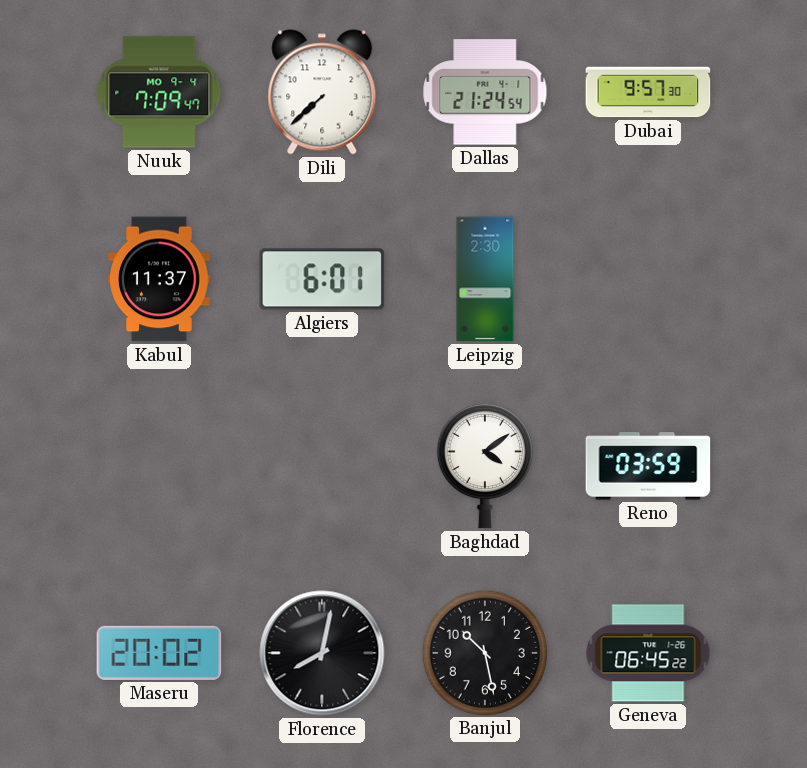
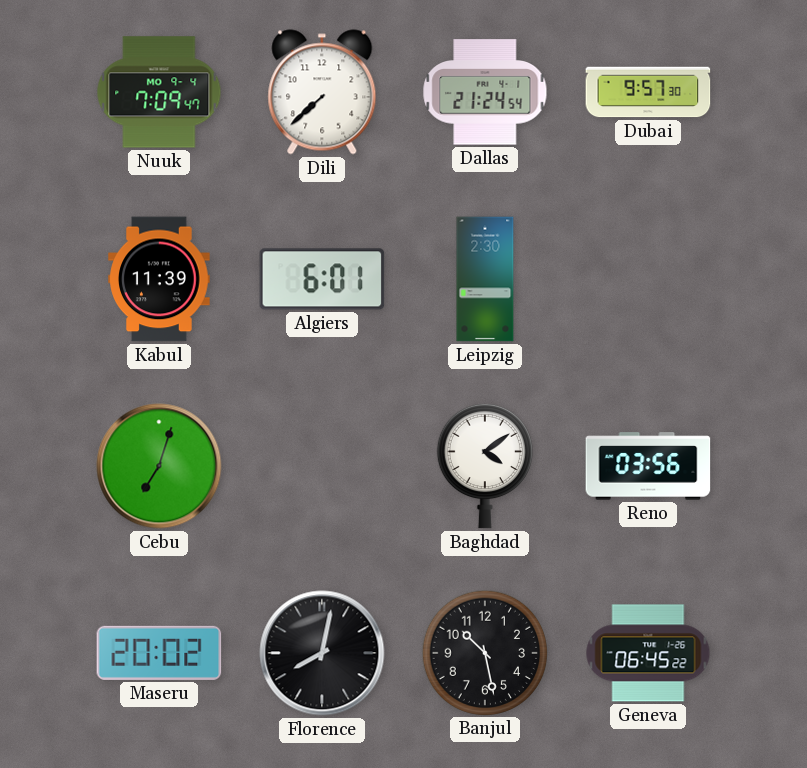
Kabul: 11:37 -> 11:39
Cebu: none -> 7:03
Reno: 03:59 -> 03:56
